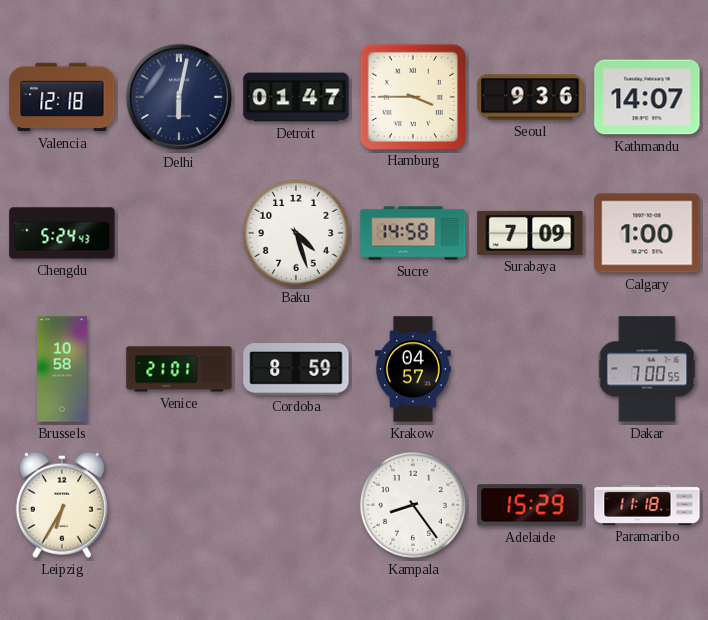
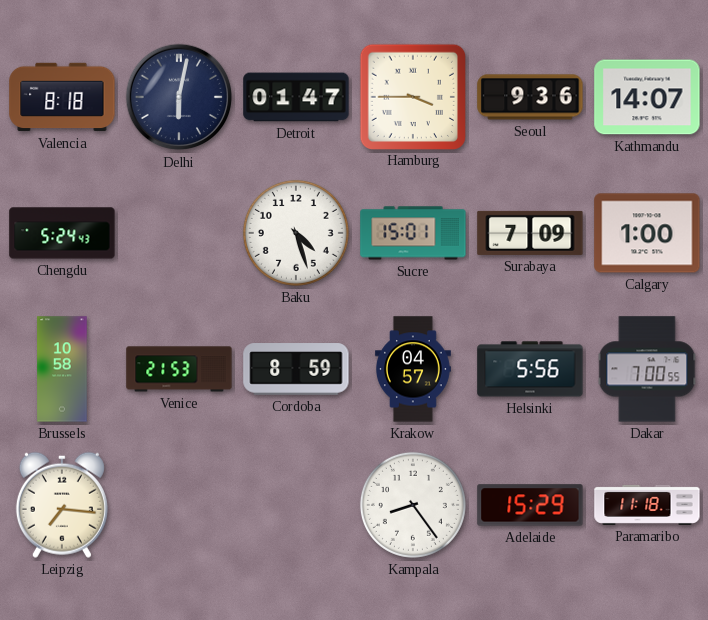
Valencia: 12:18 -> 8:18
Sucre: 14:58 -> 15:01
Venice: 21:01 -> 21:53
Helsinki: none -> 5:56
Leipzig: 6:35 -> 7:16
